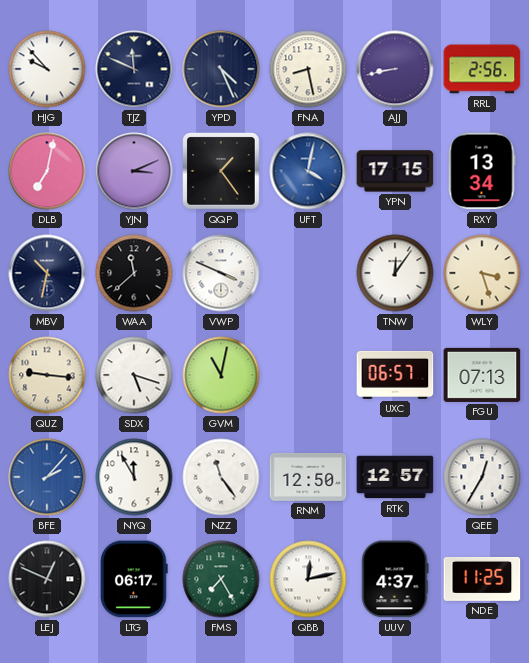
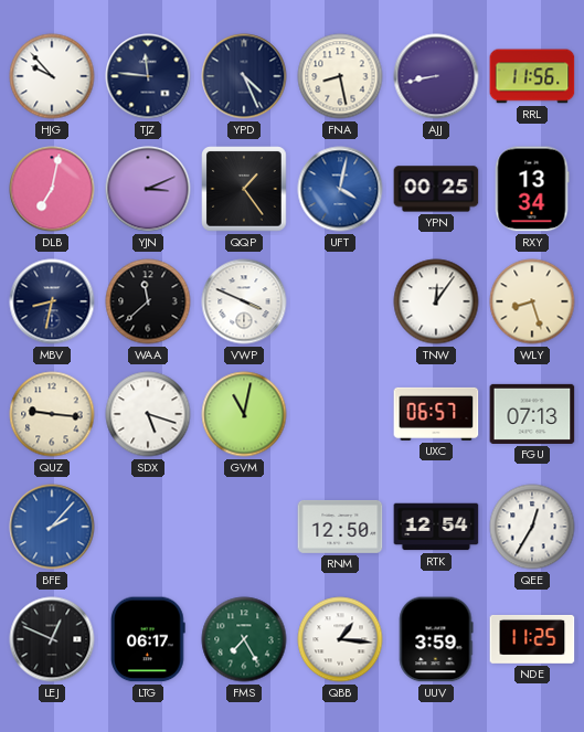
TJZ: 11:49 -> 11:46
RRL: 2:56 -> 11:56
YPN: 17:15 -> 00:25
MBV: 10:32 -> 8:32
WLY: 3:27 -> 8:27
NYQ: 11:55 -> none
NZZ: 11:24 -> none
RTK: 12:57 -> 12:54
QBB: 12:13 -> 1:16
UUV: 4:37 -> 3:59
